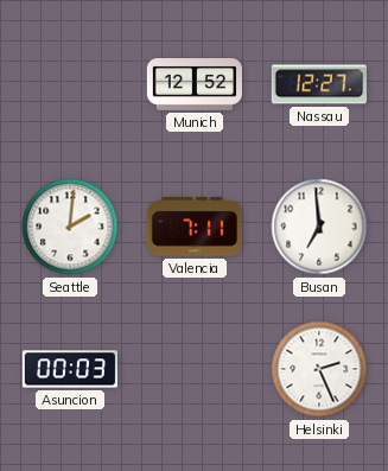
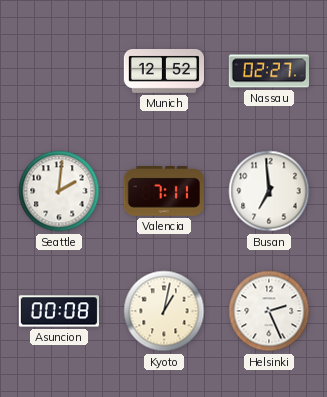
Nassau: 12:27 -> 02:27
Asuncion: 00:03 -> 00:08
Kyoto: none -> 1:02
